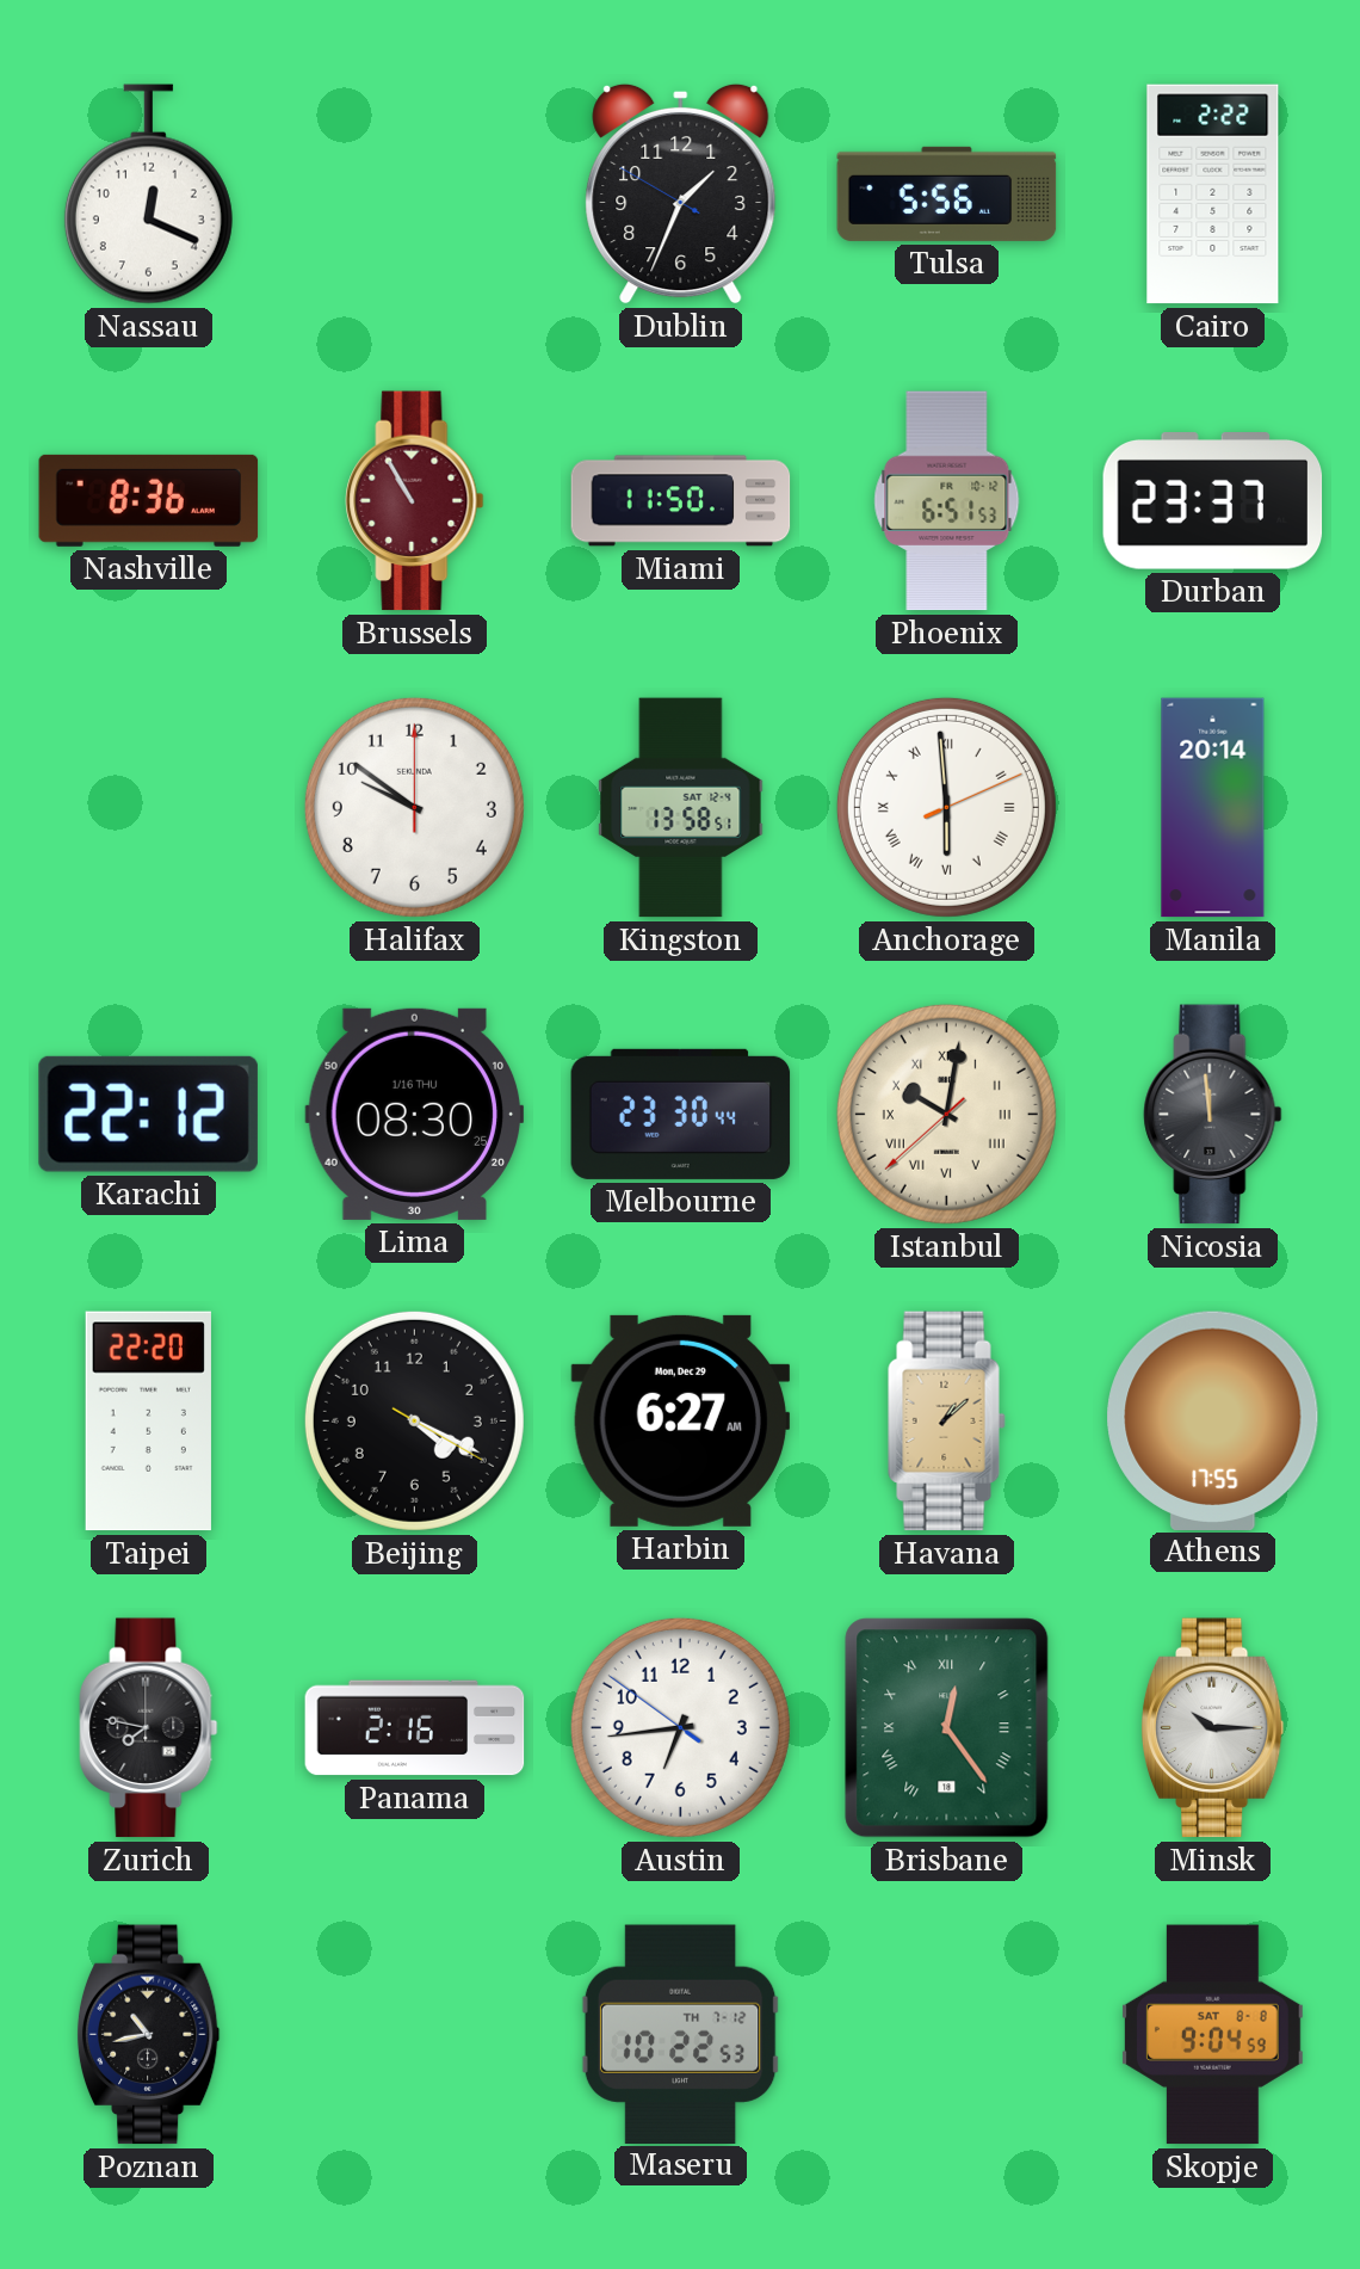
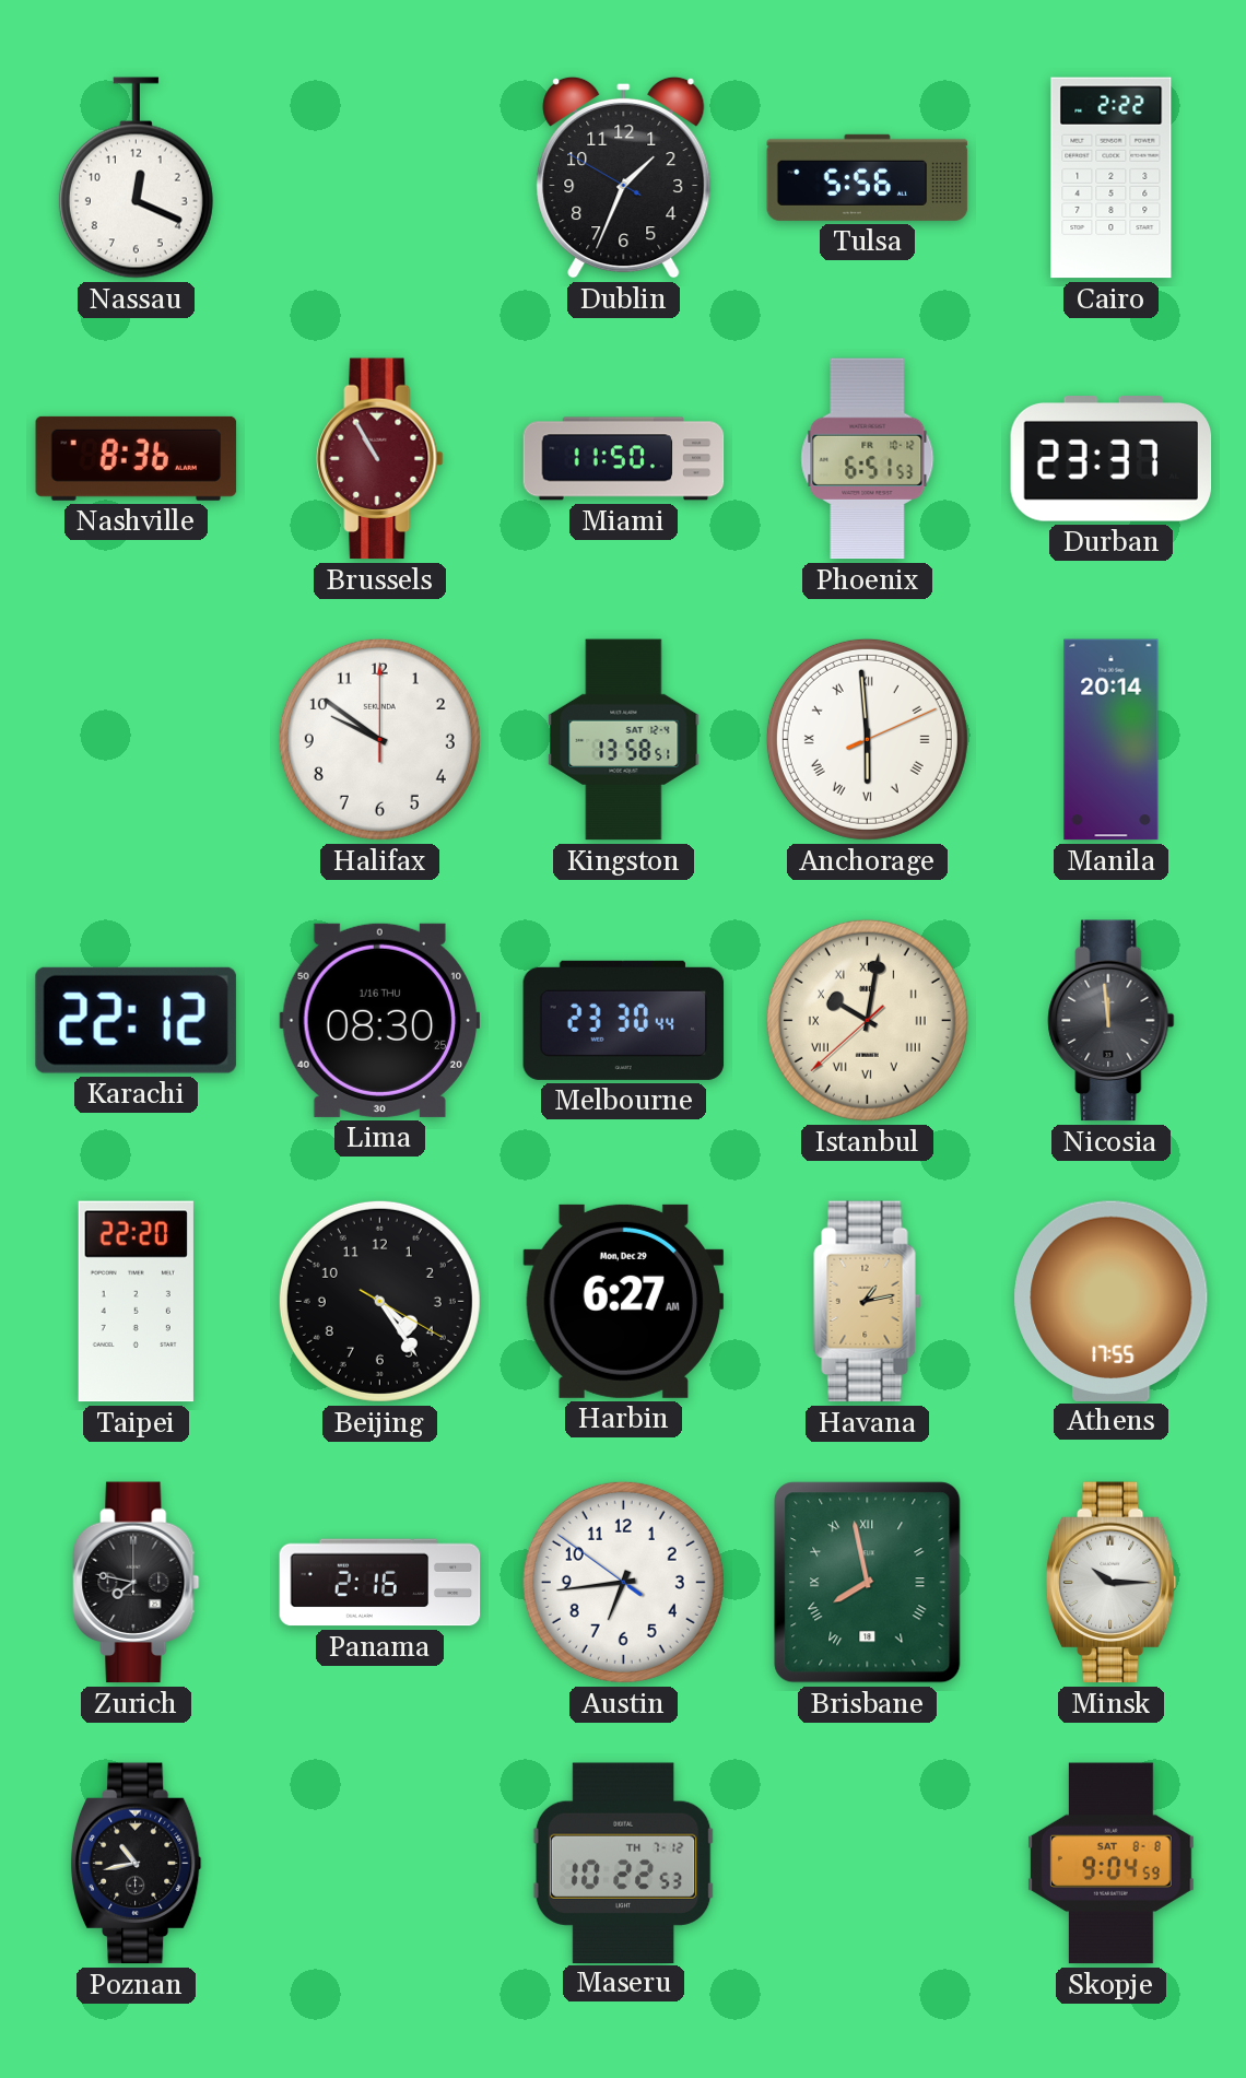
Beijing: 4:19 -> 4:24
Havana: 1:08 -> 1:13
Brisbane: 12:24 -> 7:58
